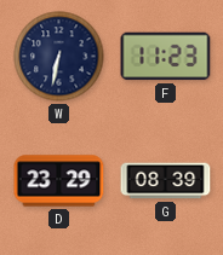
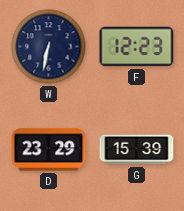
F: 11:23 -> 12:23
G: 08:39 -> 15:39
